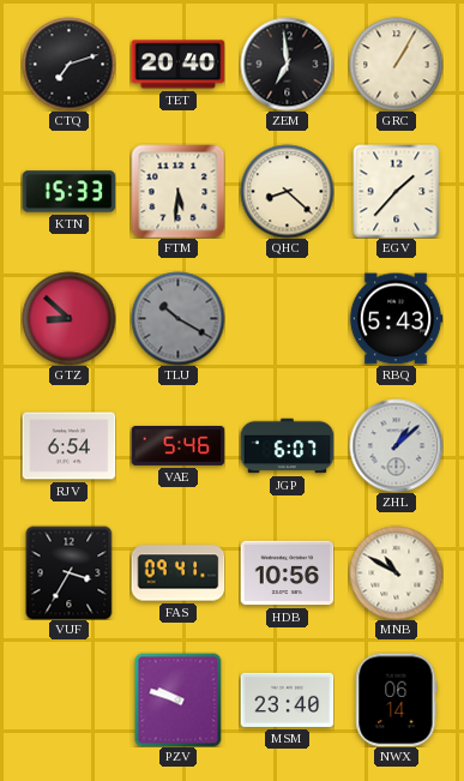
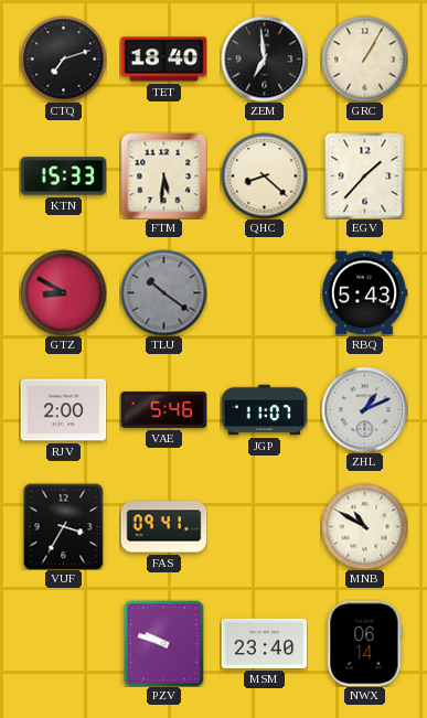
TET: 20:40 -> 18:40
GTZ: 8:52 -> 8:50
TLU: 10:20 -> 10:21
RJV: 6:54 -> 2:00
JGP: 6:07 -> 11:07
ZHL: 1:08 -> 1:11
HDB: 10:56 -> none
